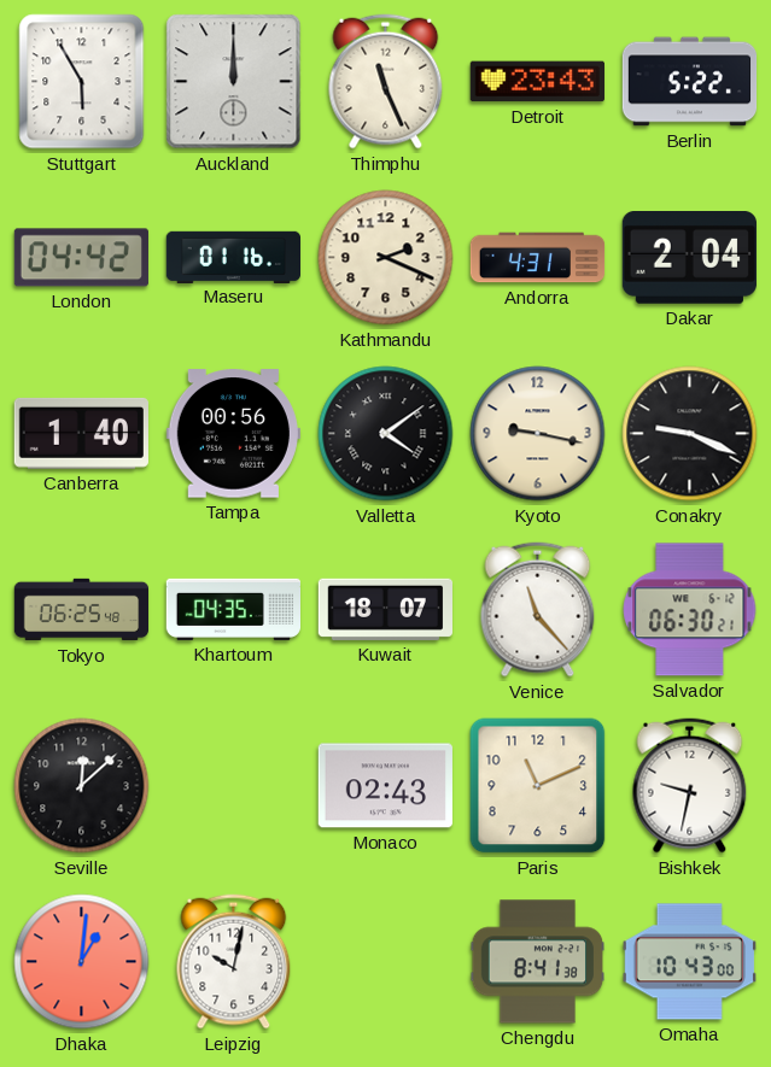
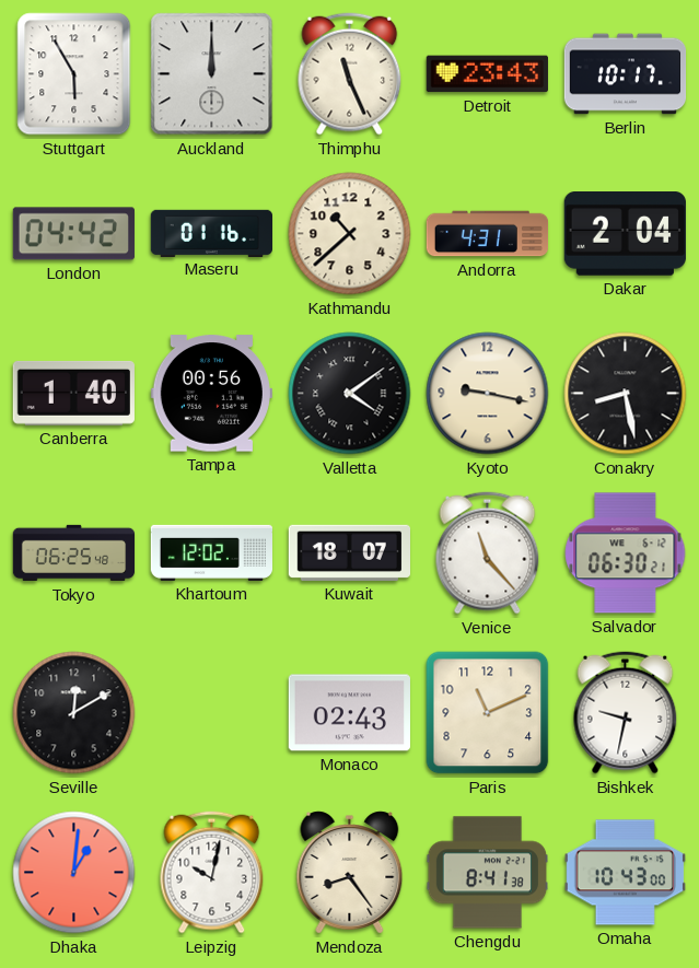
Berlin: 5:22 -> 10:17
Kathmandu: 2:19 -> 10:38
Conakry: 9:19 -> 8:28
Khartoum: 04:35 -> 12:02
Seville: 12:08 -> 12:10
Mendoza: none -> 8:24
